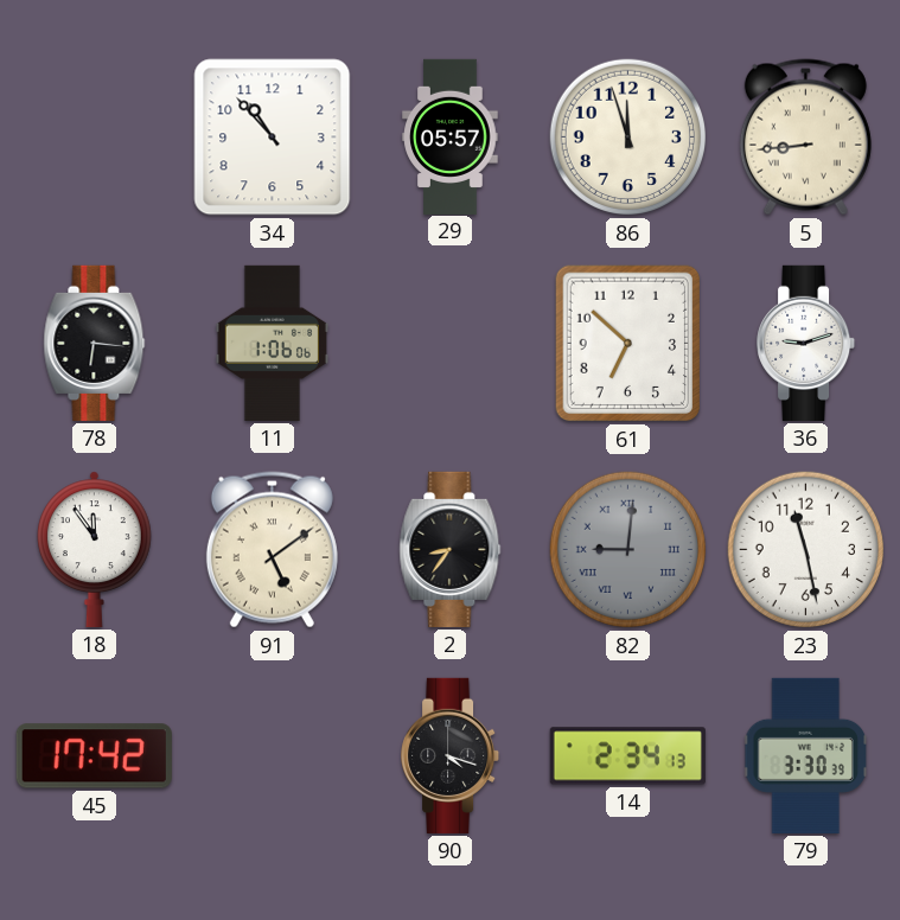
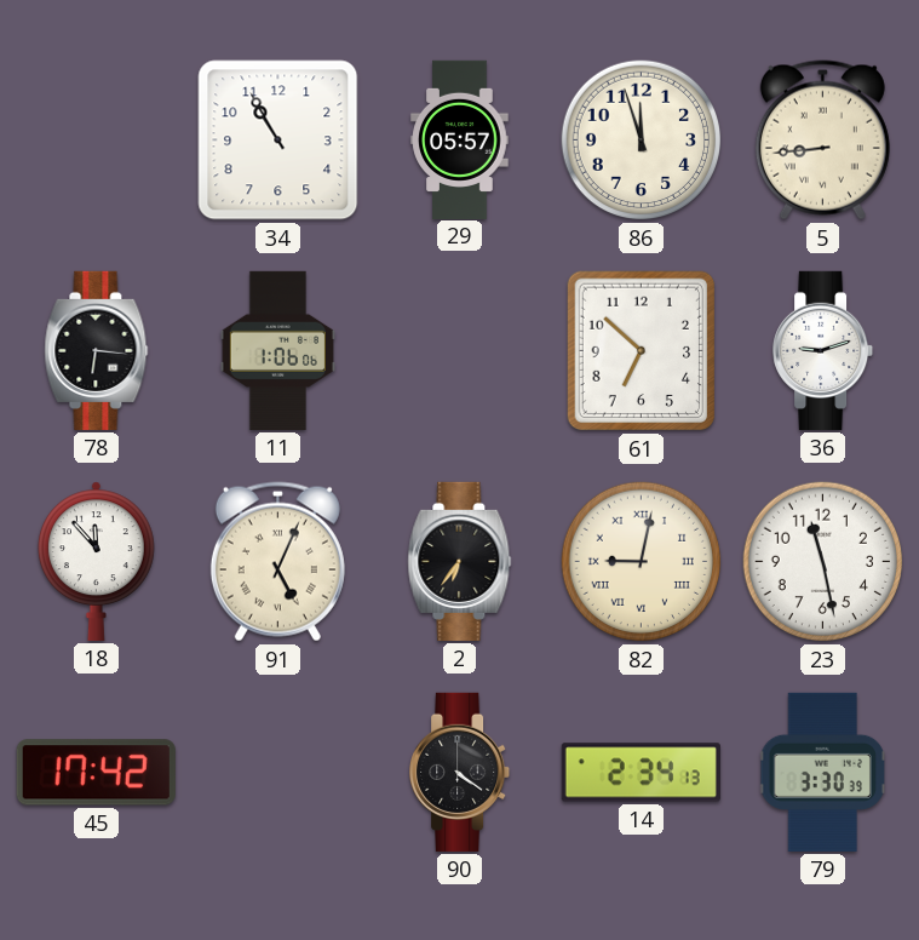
34: 10:53 -> 10:55
18: 11:54 -> 11:53
91: 5:09 -> 5:04
2: 8:36 -> 6:36
82: 9:01 -> 9:02
82 dial: grey -> cream
90: 4:18 -> 4:21
